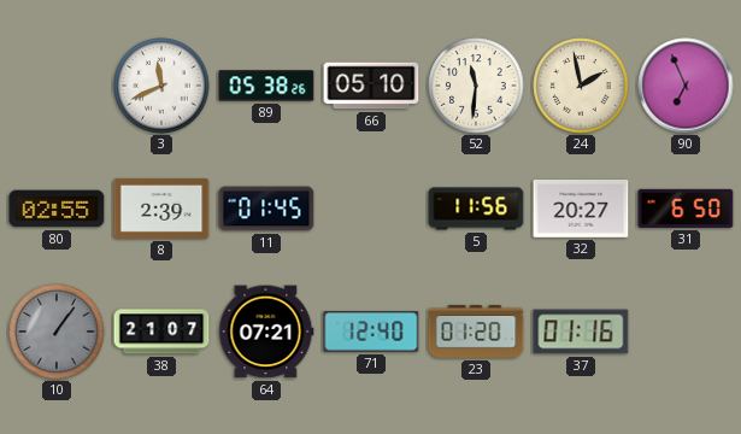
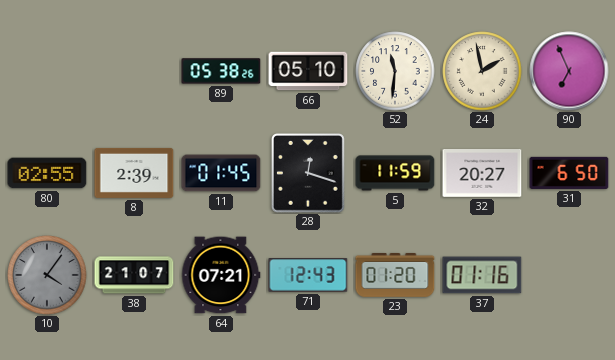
3: 11:41 -> none
28: none -> 12:18
5: 11:56 -> 11:59
10: 1:06 -> 4:06
71: 12:40 -> 12:43
